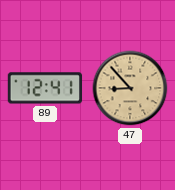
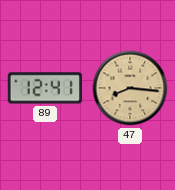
47: 8:53 -> 8:16
